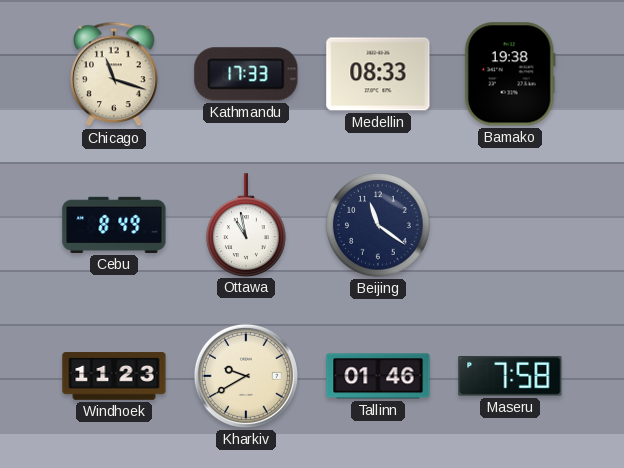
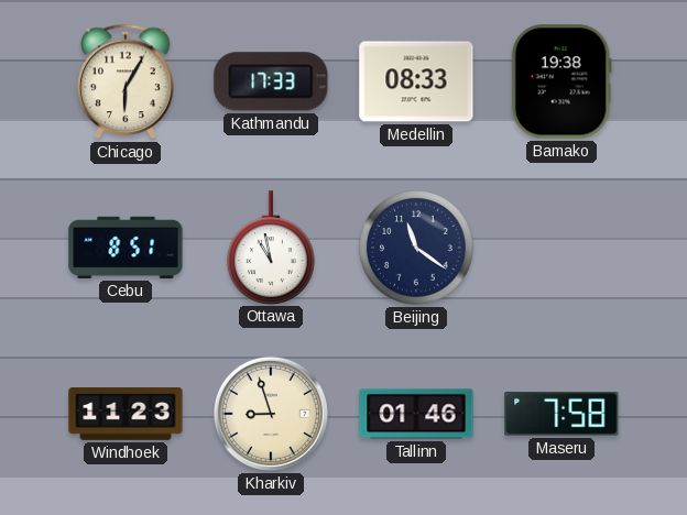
Chicago: 11:18 -> 6:05
Cebu: 8:49 -> 8:51
Kharkiv: 9:40 -> 8:57
